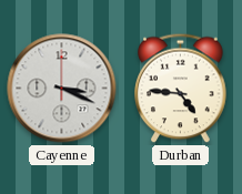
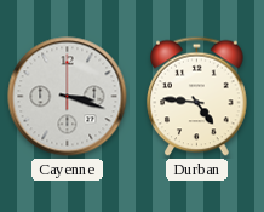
Cayenne: 3:19 -> 3:18
